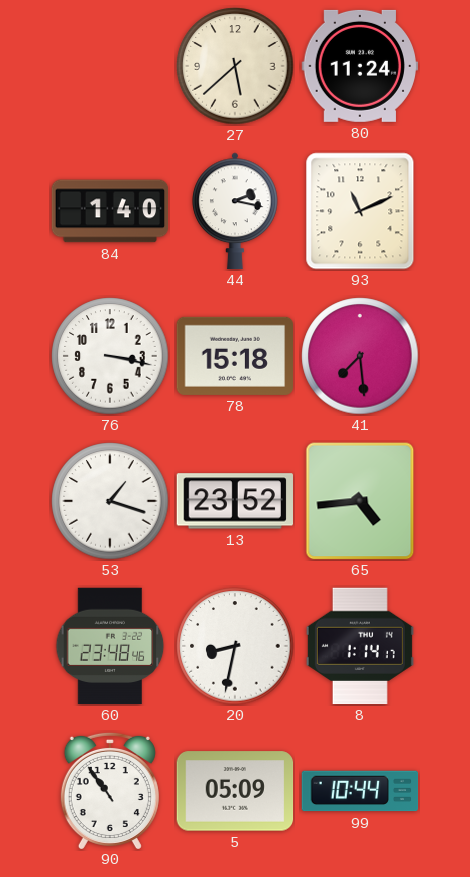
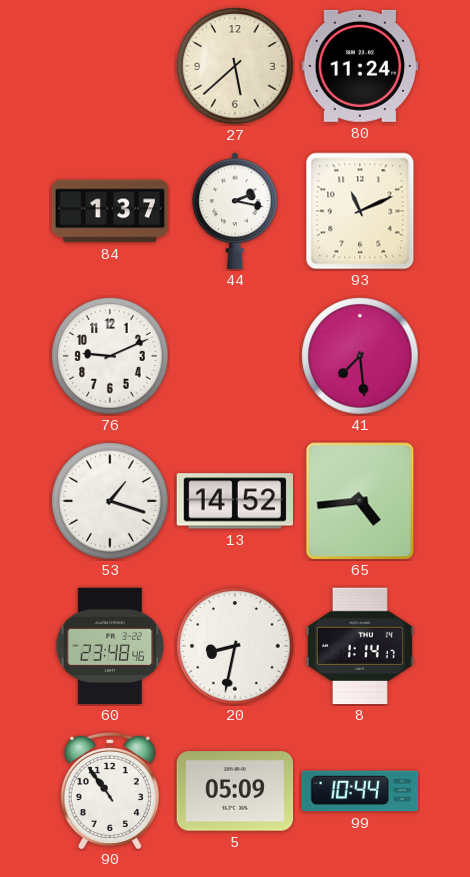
84: 1:40 -> 1:37
76: 3:17 -> 9:11
78: 15:18 -> none
13: 23:52 -> 14:52
